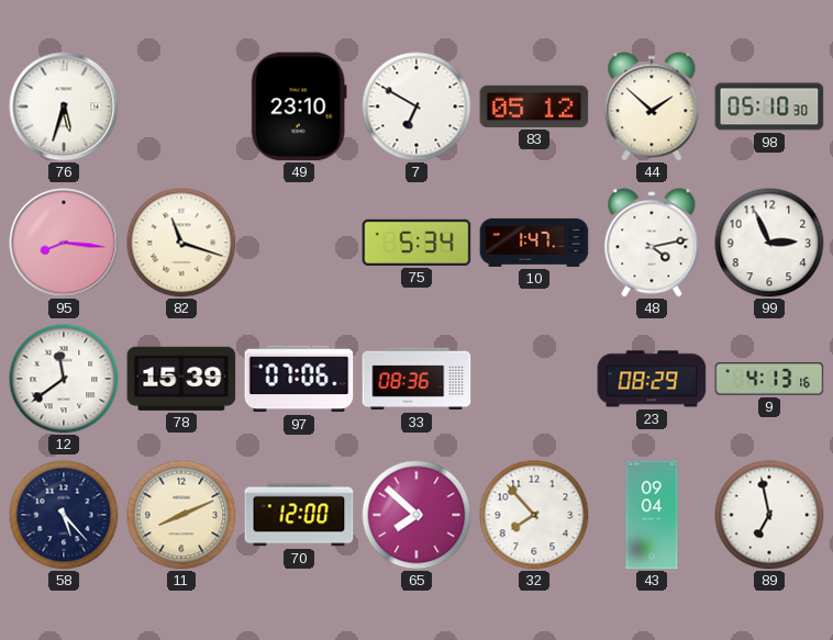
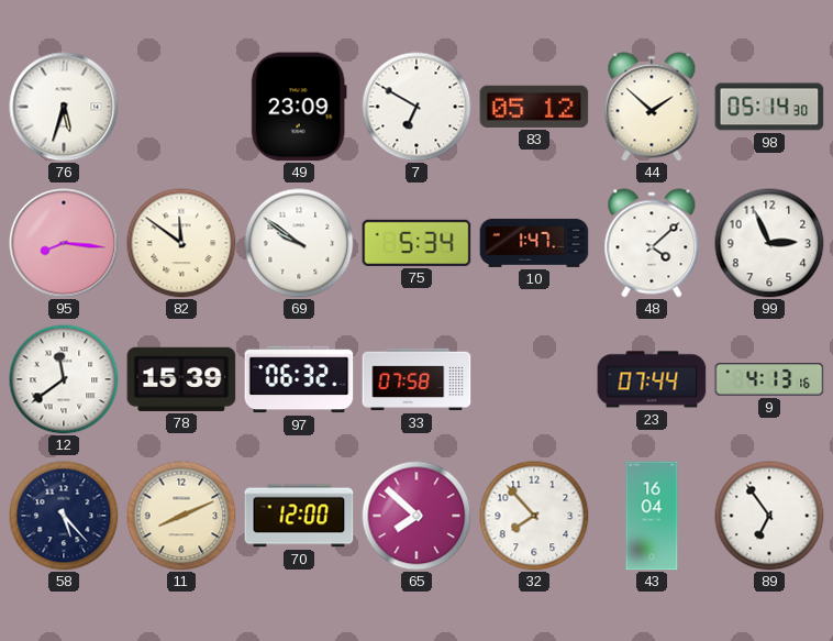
49: 23:10 -> 23:09
98: 05:10 -> 05:14
82: 11:18 -> 11:51
69: none -> 9:51
48: 4:13 -> 4:08
97: 07:06 -> 06:32
33: 08:36 -> 07:58
23: 08:29 -> 07:44
43: 09:04 -> 16:04
89: 6:58 -> 6:54
